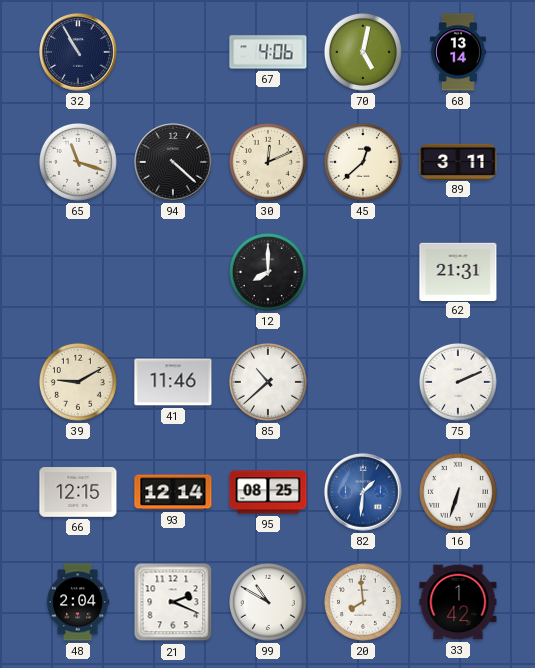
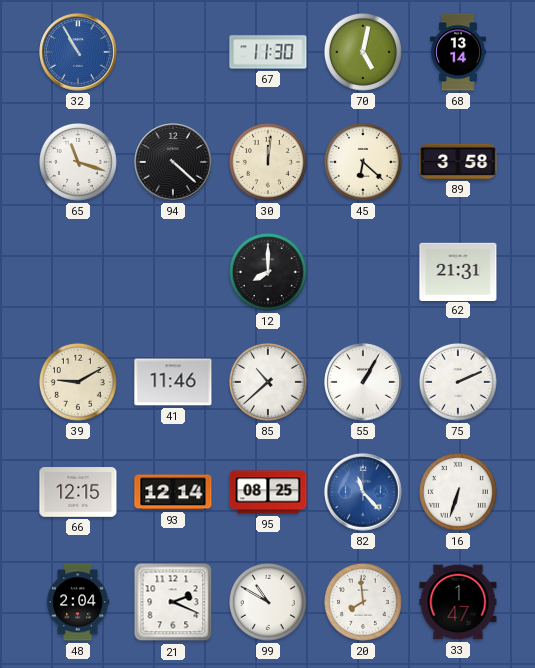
32 dial: navy -> blue
67: 4:06 -> 11:30
30: 12:11 -> 12:01
45: 12:38 -> 6:22
89: 3:11 -> 3:58
55: none -> 1:05
82: 1:31 -> 11:23
33: 1:42 -> 1:47
